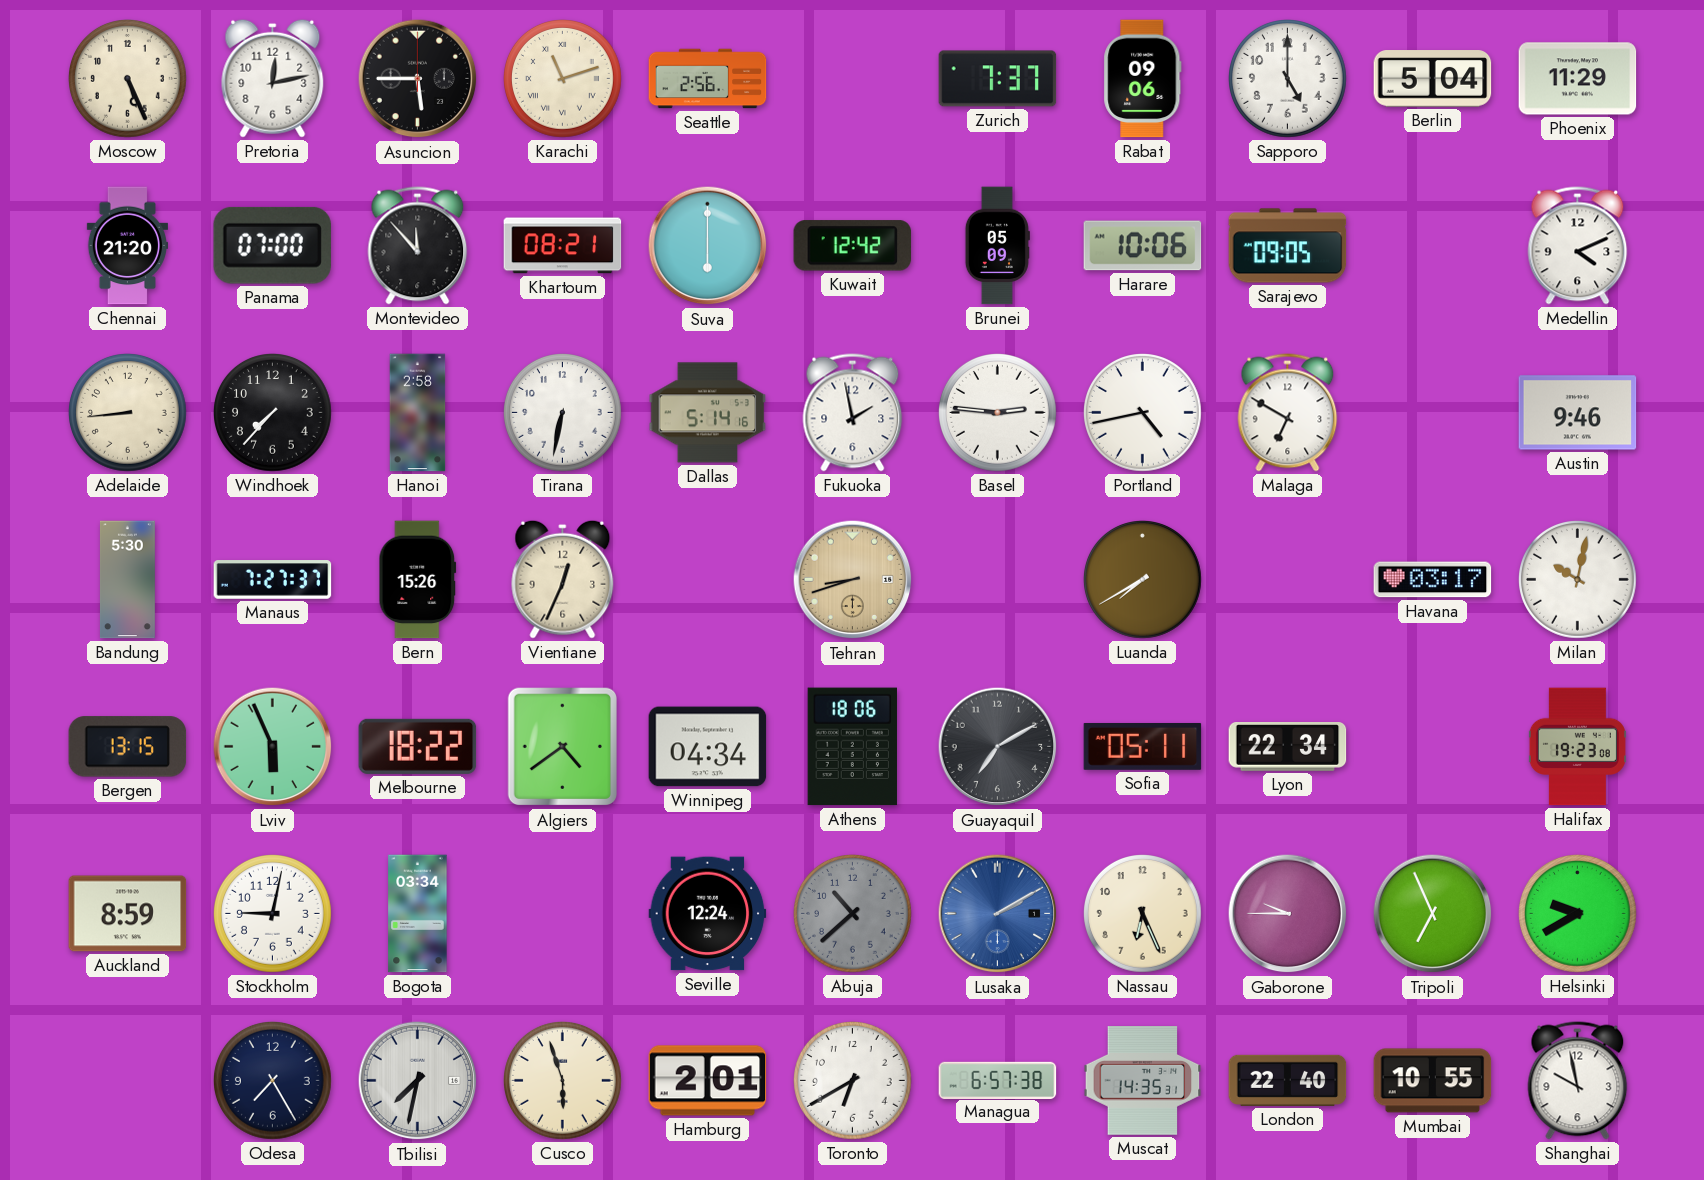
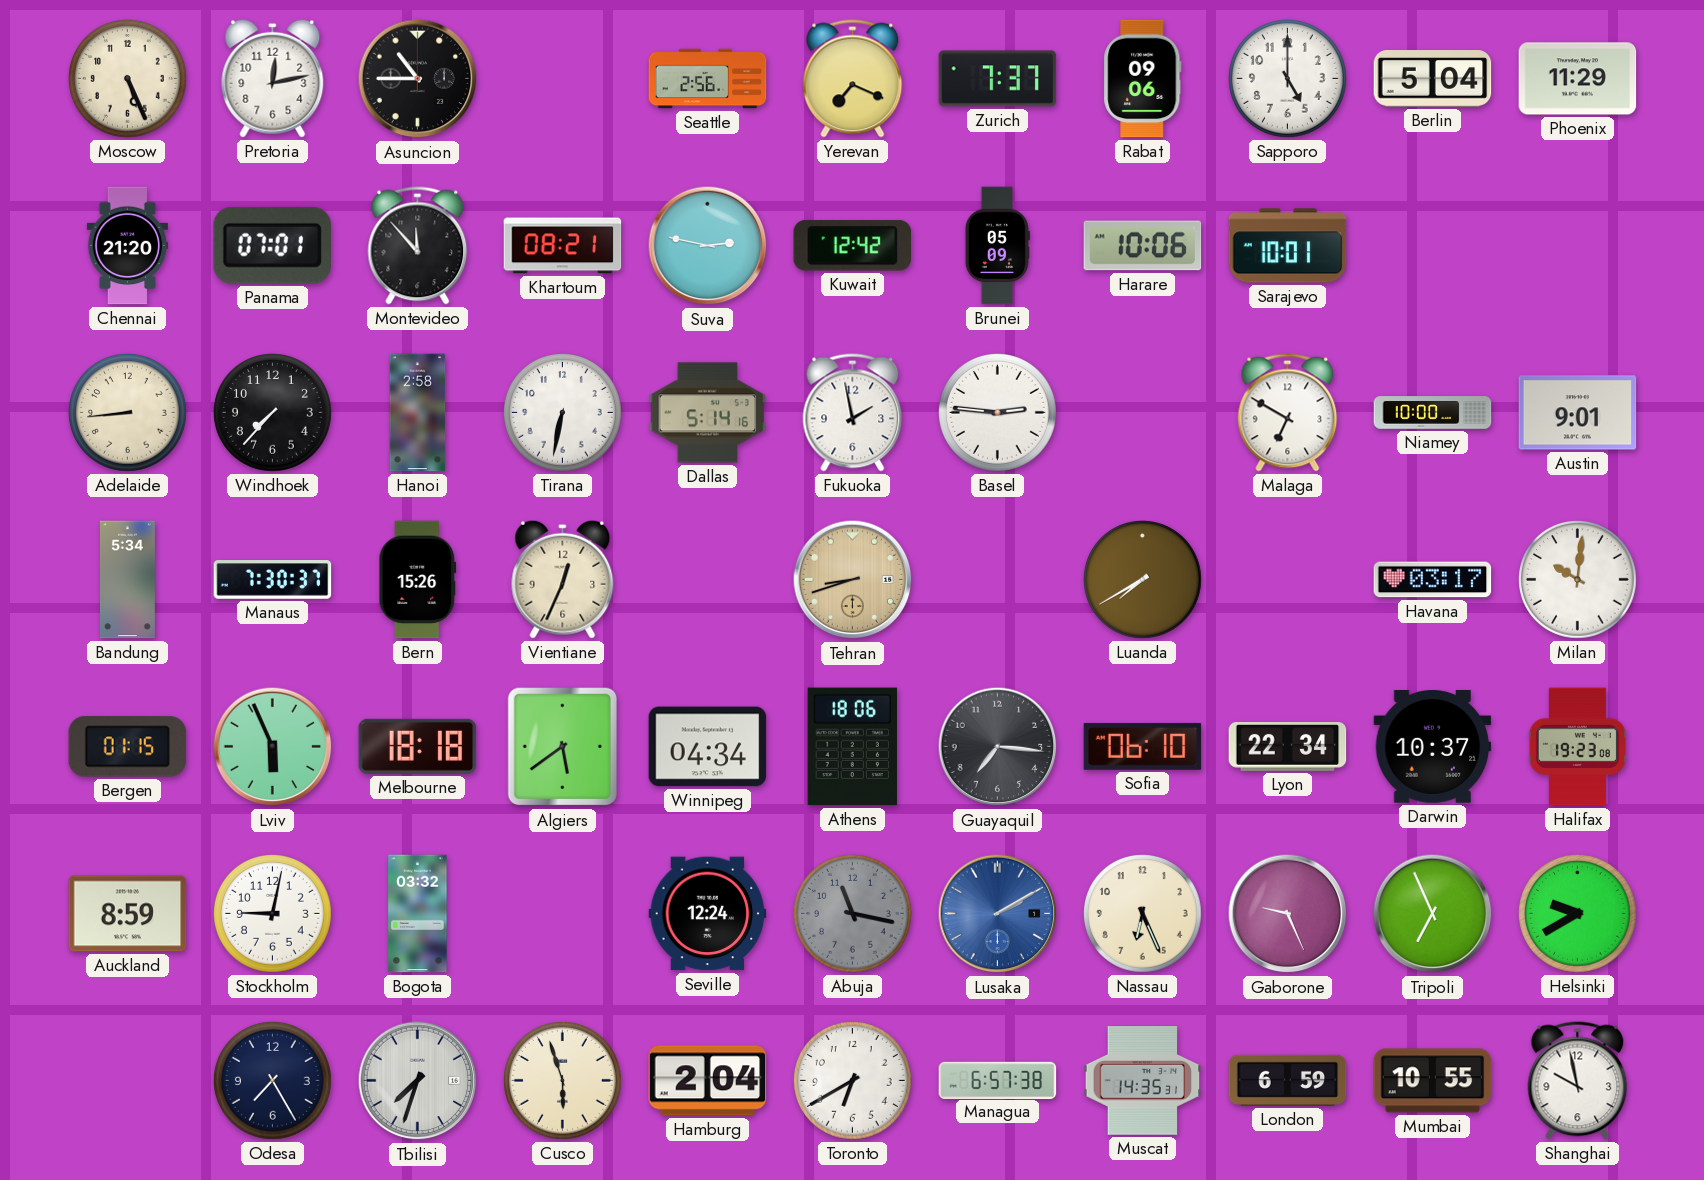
Asuncion: 5:45 -> 10:45
Karachi: 11:12 -> none
Yerevan: none -> 7:19
Panama: 07:00 -> 07:01
Suva: 6:00 -> 2:47
Sarajevo: 09:05 -> 10:01
Medellin: 4:11 -> none
Portland: 4:43 -> none
Niamey: none -> 10:00
Austin: 9:46 -> 9:01
Bandung: 5:30 -> 5:34
Manaus: 7:27 -> 7:30
Milan: 10:02 -> 10:01
Bergen: 13:15 -> 01:15
Melbourne: 18:22 -> 18:18
Algiers: 4:39 -> 5:39
Guayaquil: 7:10 -> 7:16
Sofia: 05:11 -> 06:10
Darwin: none -> 10:37
Bogota: 03:34 -> 03:32
Abuja: 10:38 -> 11:17
Gaborone: 9:45 -> 9:26
Tbilisi: 7:32 -> 7:33
Hamburg: 2:01 -> 2:04
London: 22:40 -> 6:59
